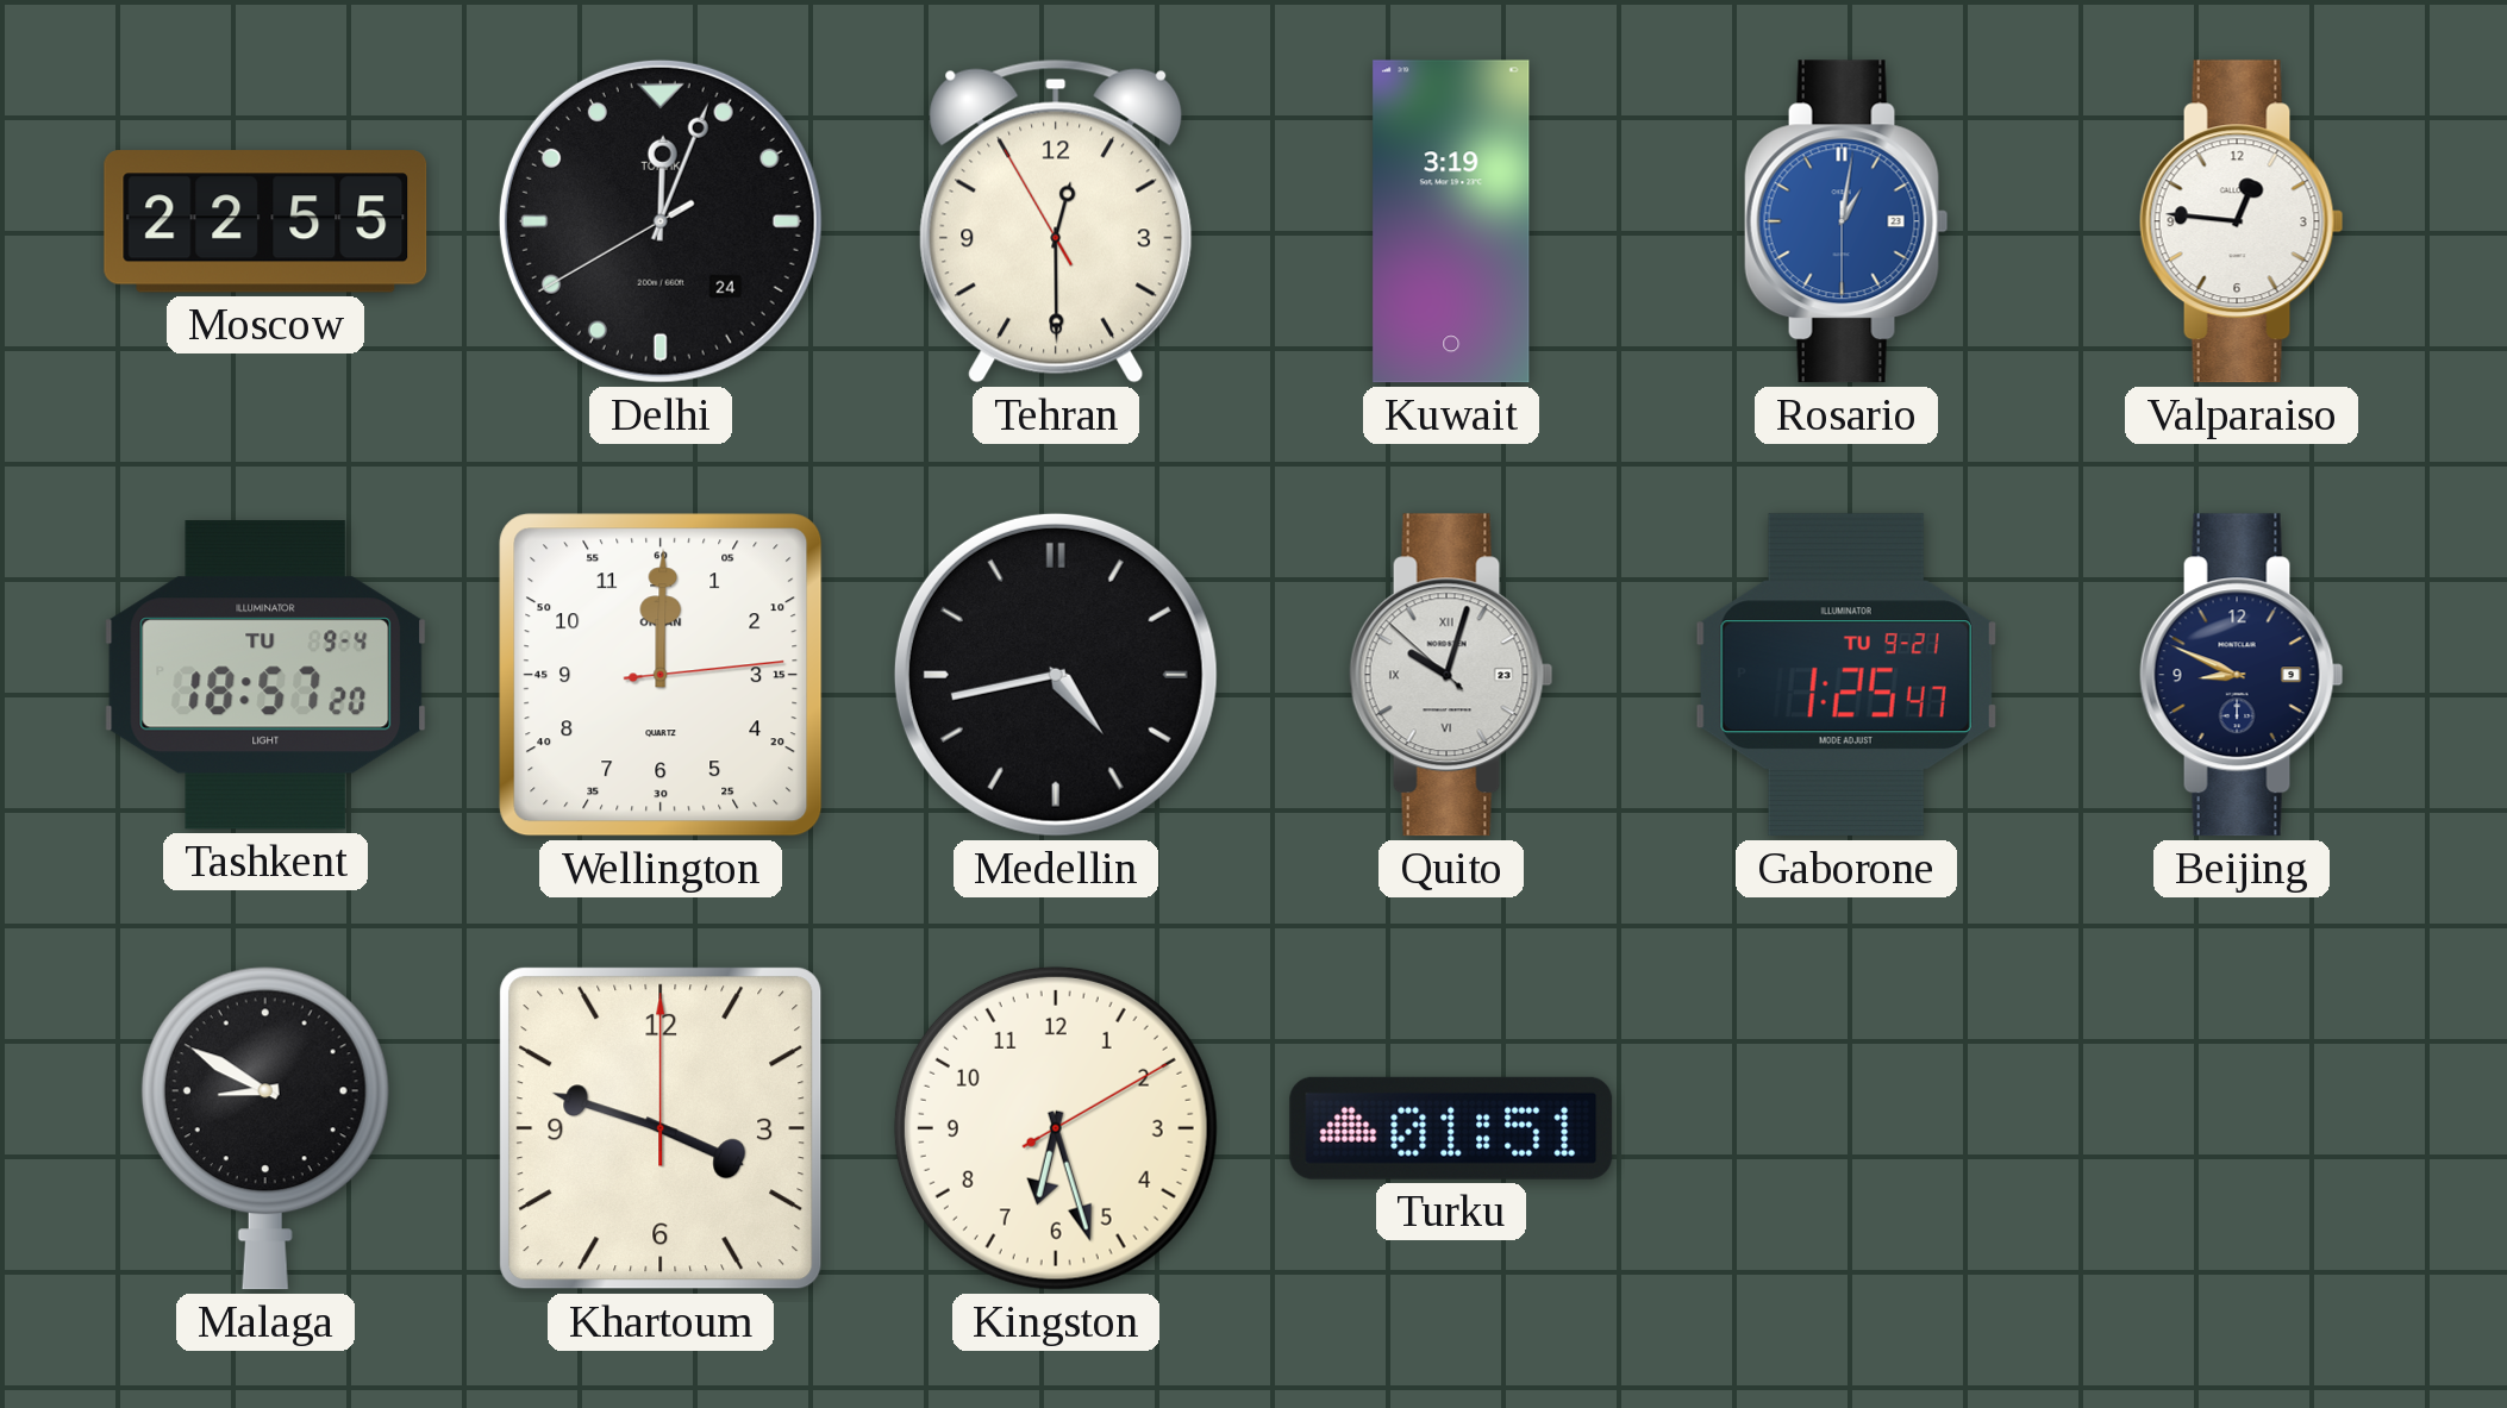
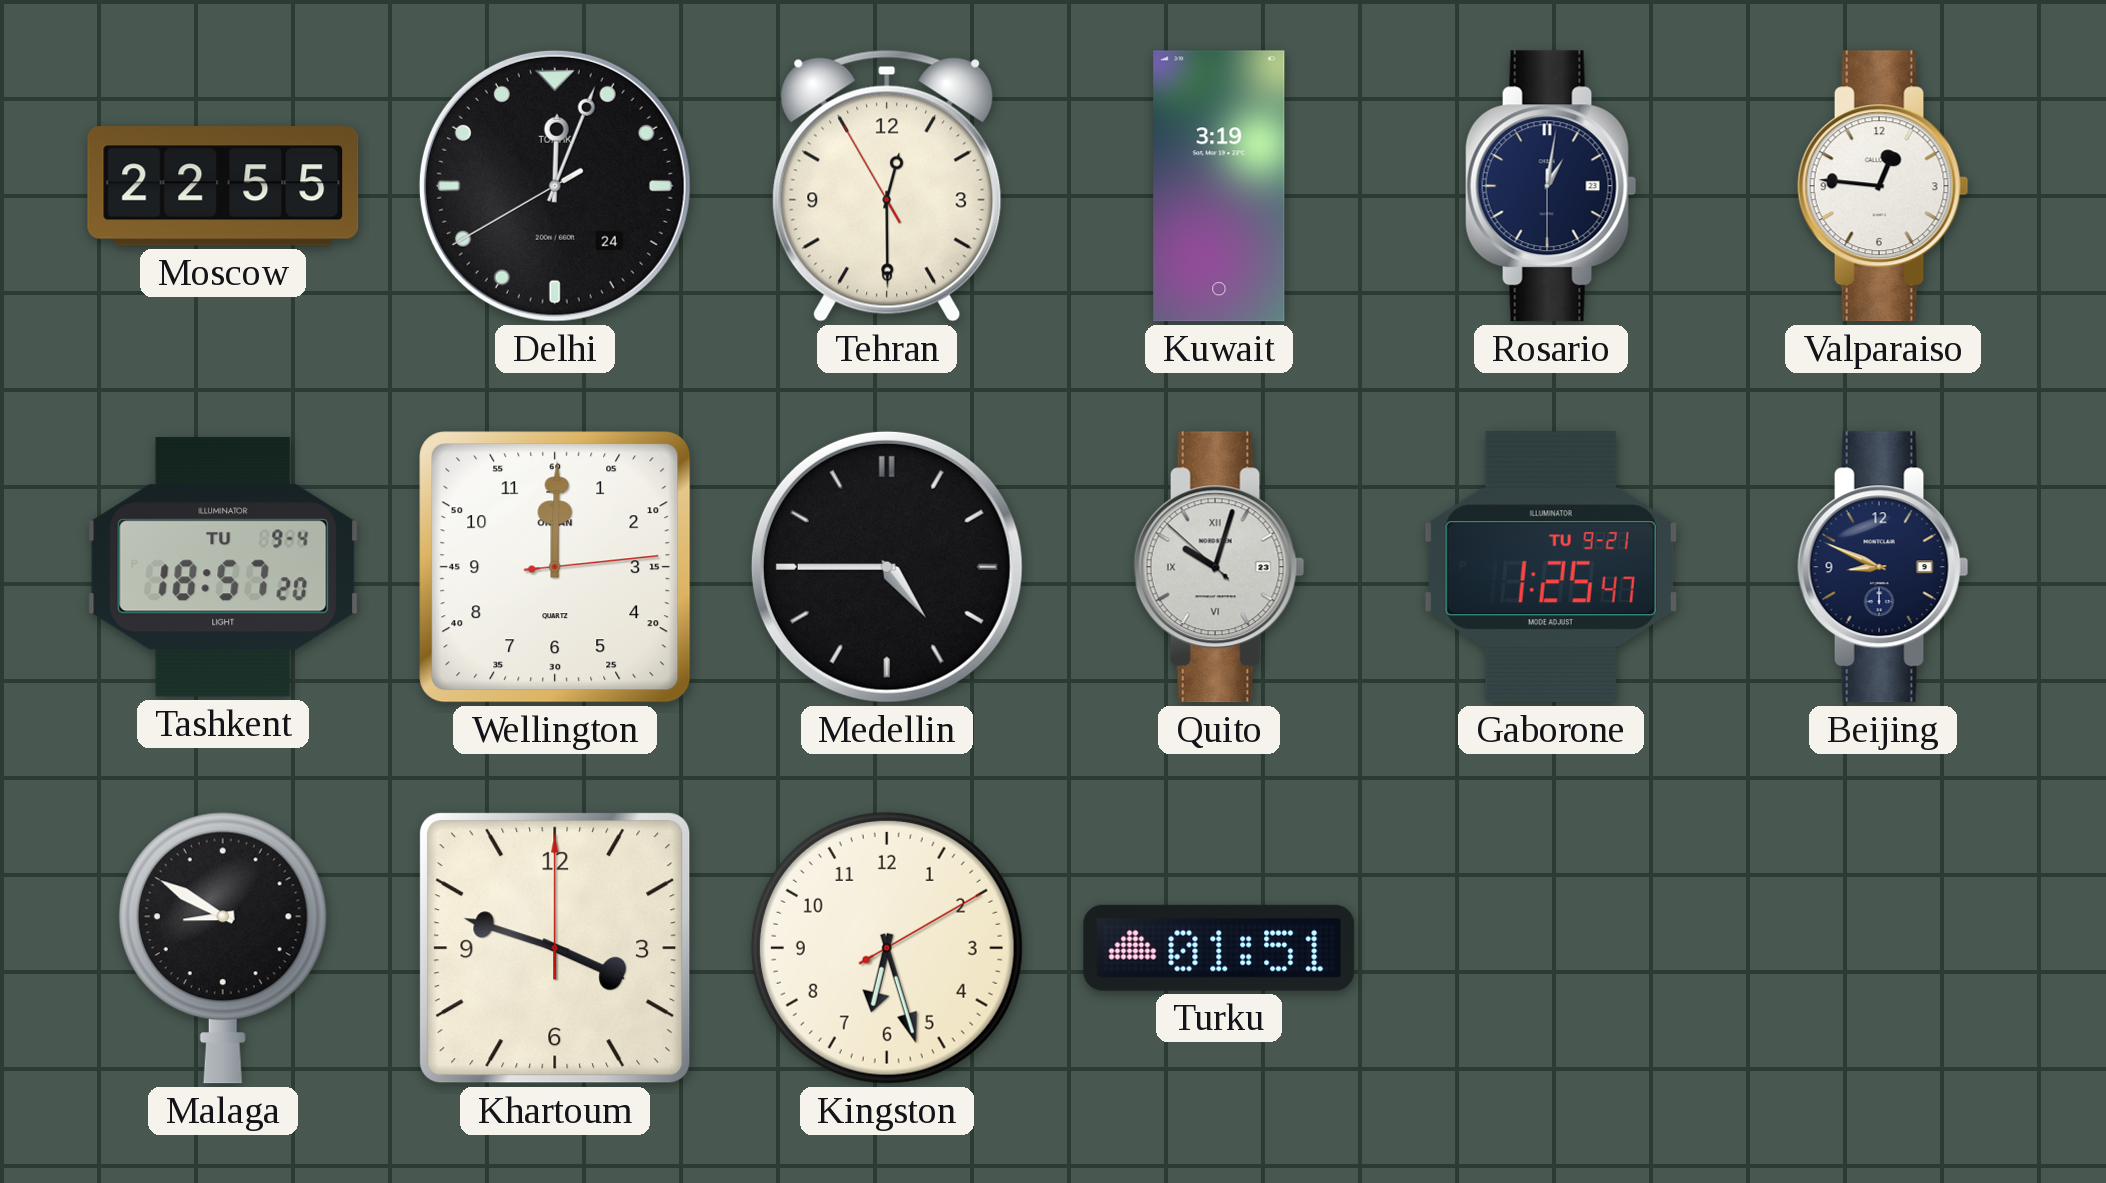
Rosario dial: blue -> navy
Medellin: 4:43 -> 4:45
